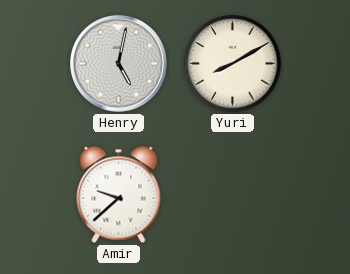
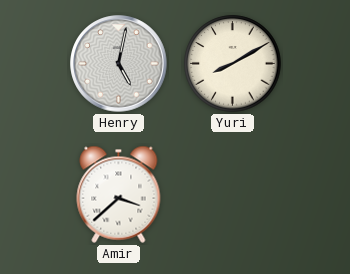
Amir: 9:38 -> 3:38
